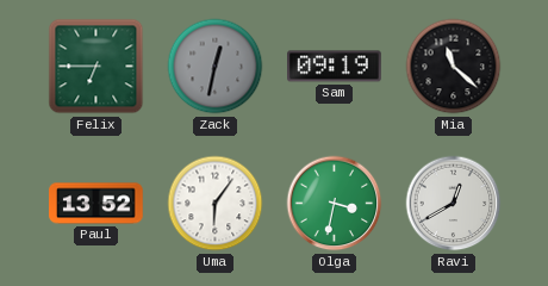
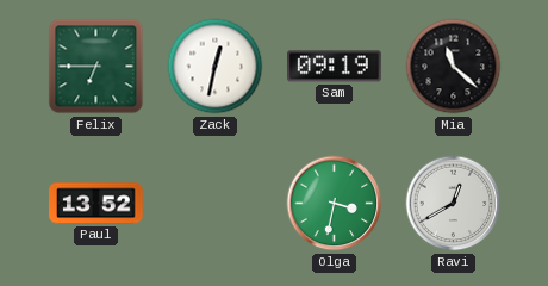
Zack dial: grey -> white
Uma: 6:06 -> none
